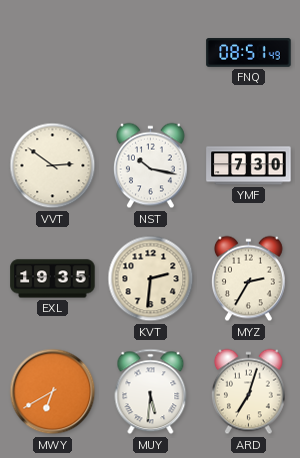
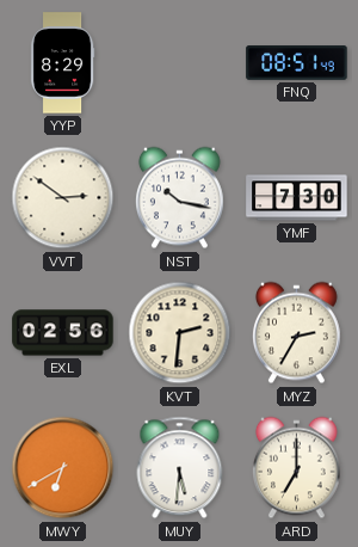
YYP: none -> 8:29
EXL: 19:35 -> 02:56
ARD: 7:03 -> 7:00
